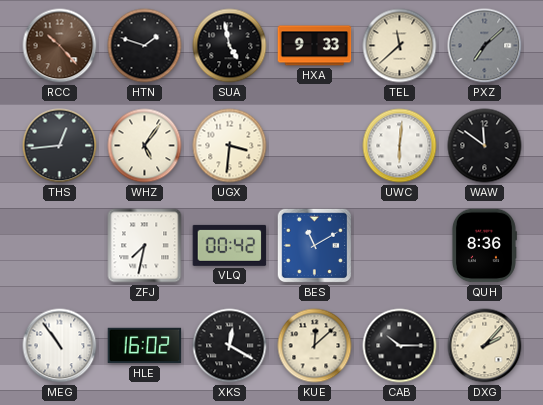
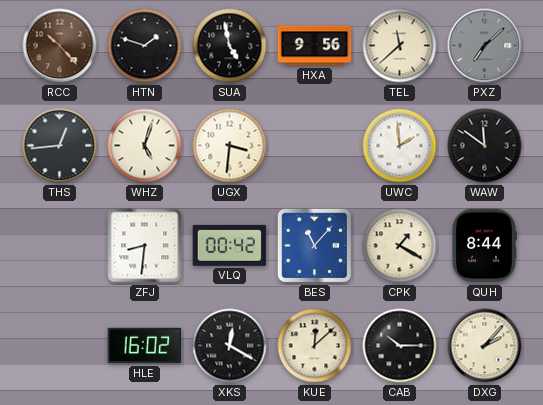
HXA: 9:33 -> 9:56
WHZ: 5:06 -> 5:03
UWC: 6:01 -> 1:59
ZFJ: 7:32 -> 8:31
BES: 11:10 -> 11:07
CPK: none -> 1:20
QUH: 8:36 -> 8:44
MEG: 10:54 -> none
